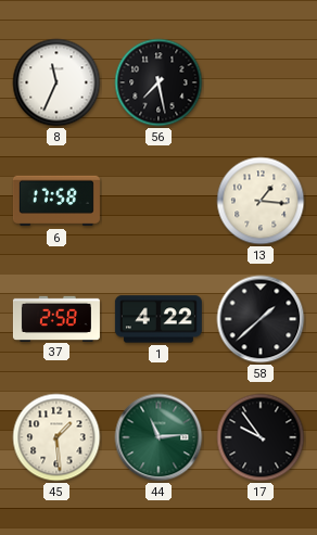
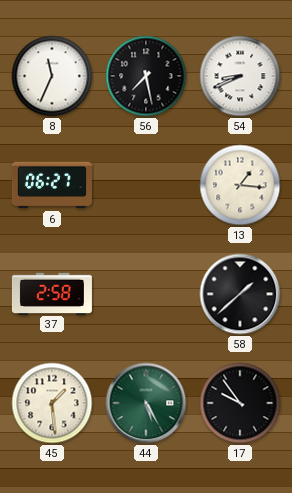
54: none -> 8:41
6: 17:58 -> 06:27
1: 4:22 -> none
44: 11:14 -> 5:25
